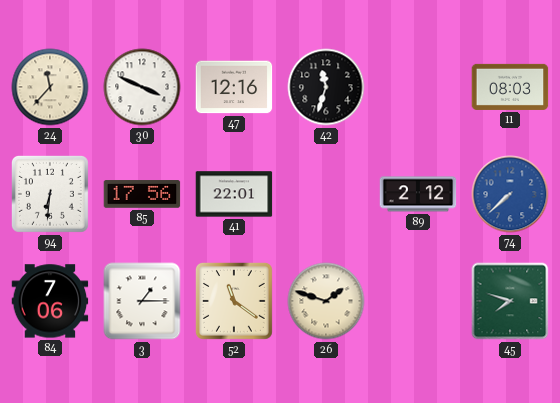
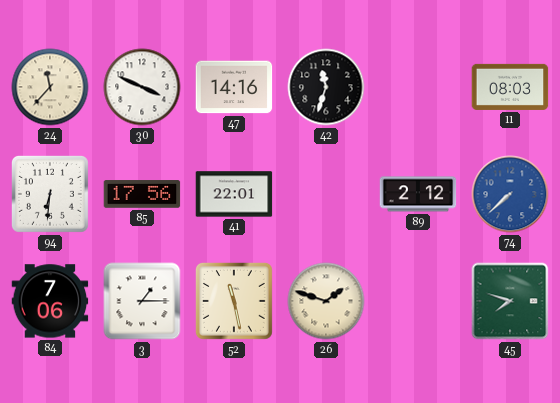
47: 12:16 -> 14:16
52: 11:21 -> 11:28
